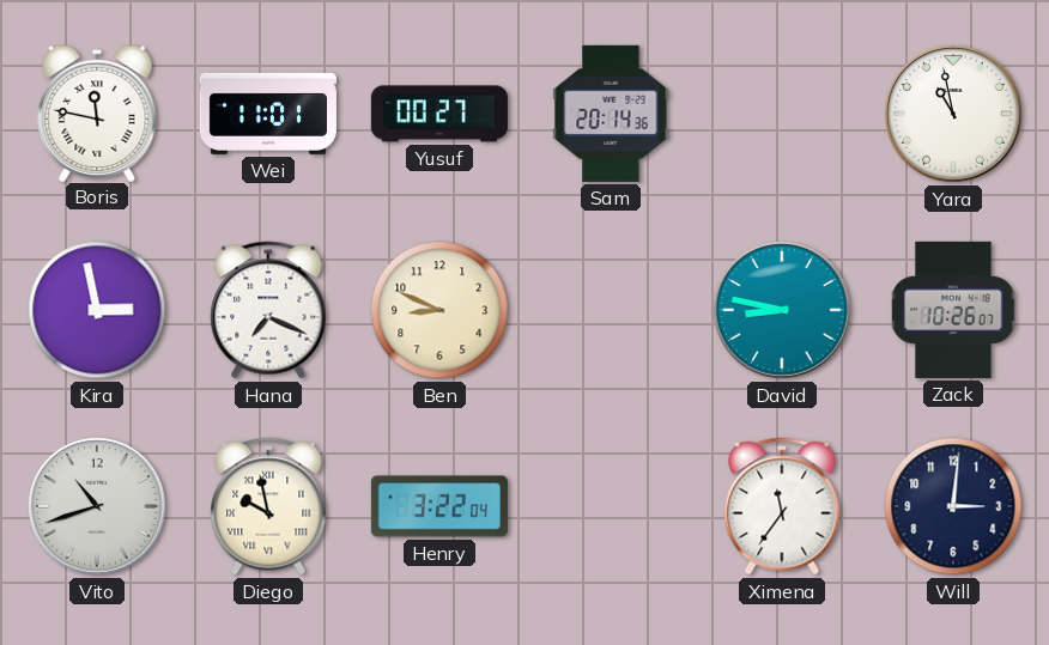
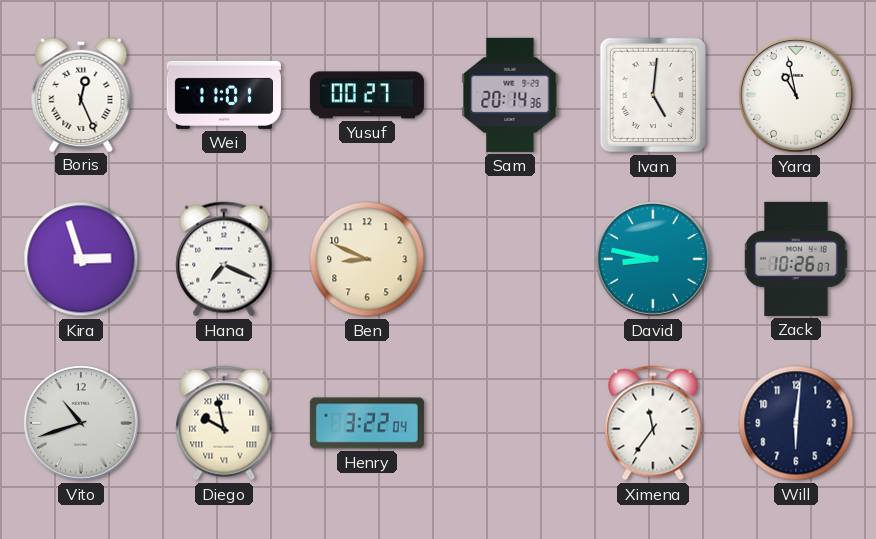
Boris: 11:47 -> 12:26
Ivan: none -> 5:01
Kira: 2:58 -> 2:57
Will: 3:01 -> 6:01
